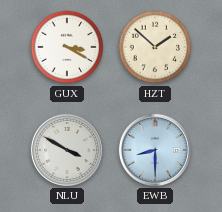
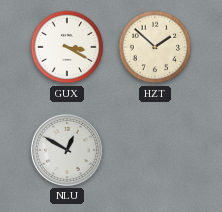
NLU: 3:50 -> 12:50
EWB: 8:30 -> none
